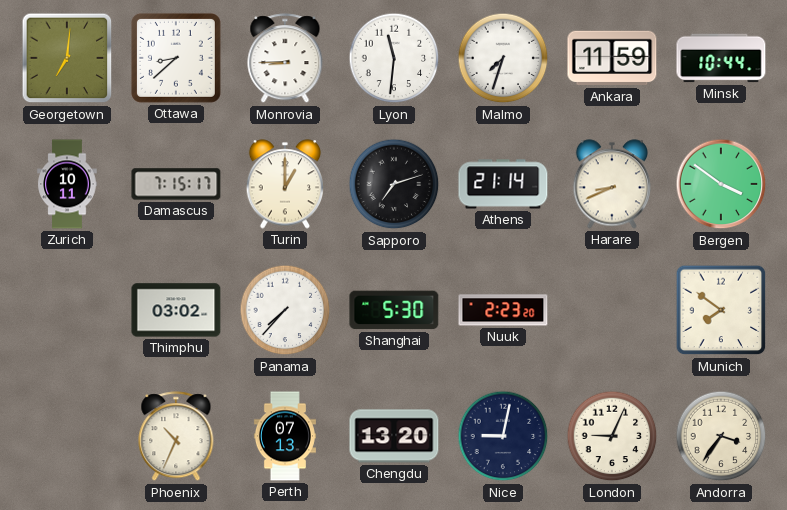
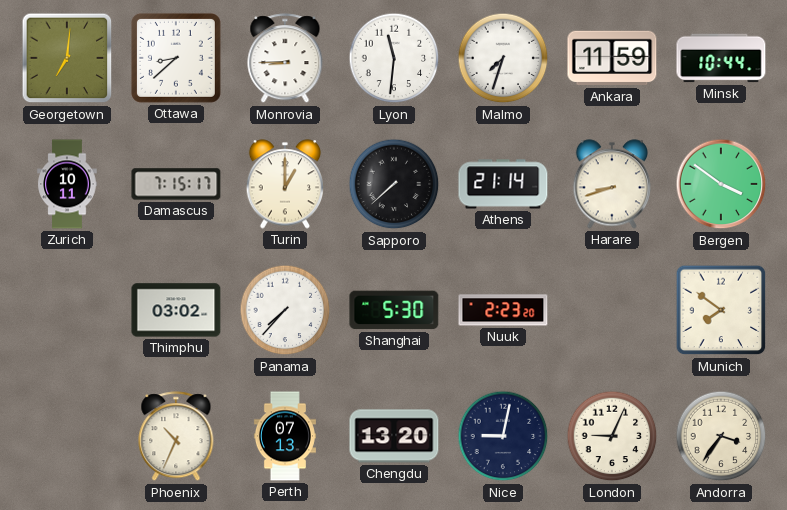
Sapporo: 7:12 -> 7:38
Harare: 8:41 -> 8:42
